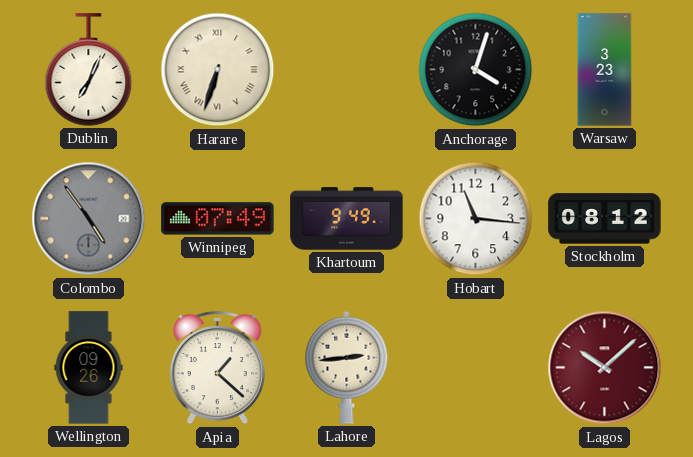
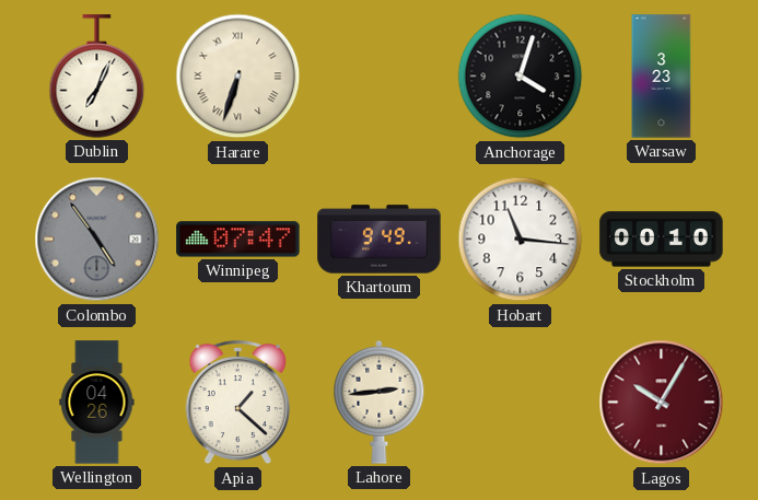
Winnipeg: 07:49 -> 07:47
Stockholm: 08:12 -> 00:10
Wellington: 09:26 -> 04:26
Lagos: 10:08 -> 10:05
